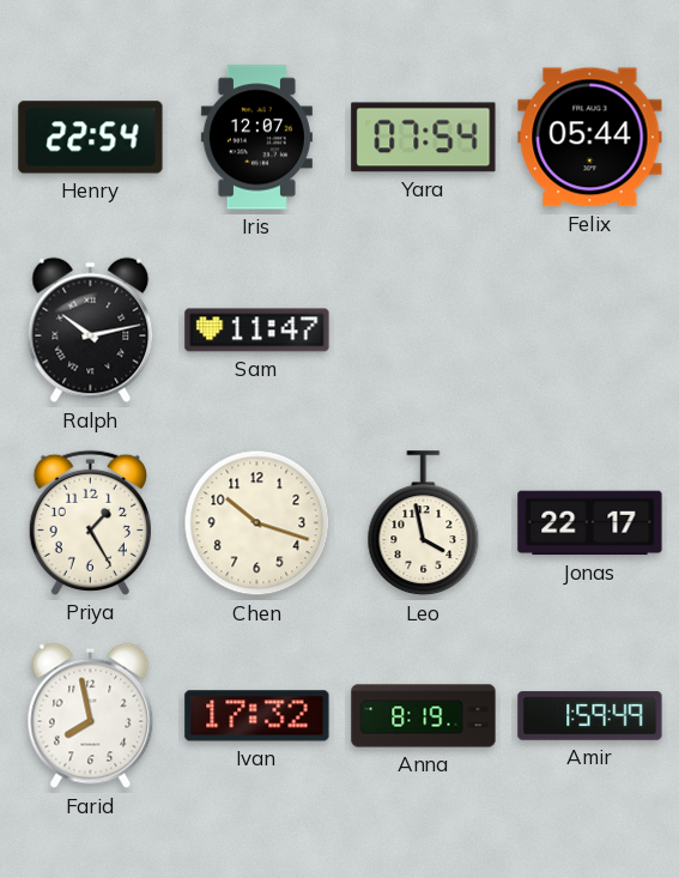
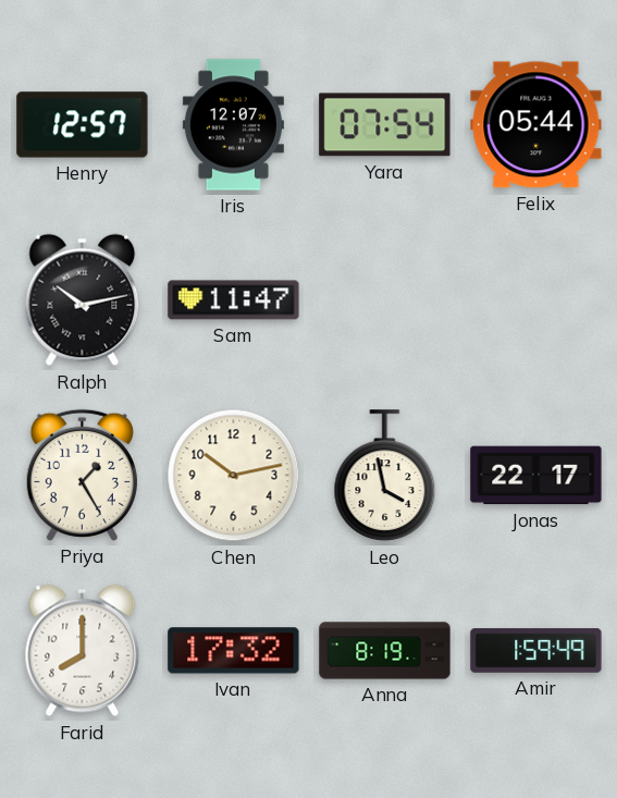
Henry: 22:54 -> 12:57
Chen: 10:18 -> 10:13
Farid: 7:58 -> 8:00
